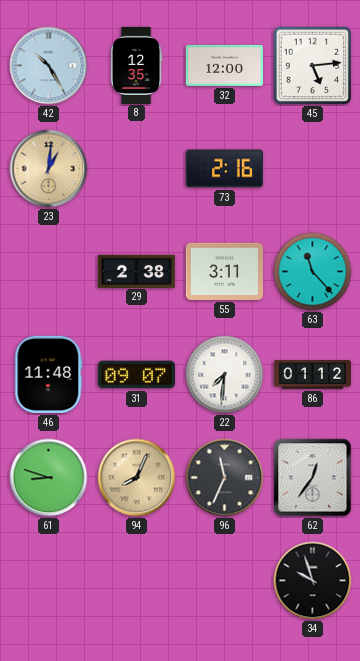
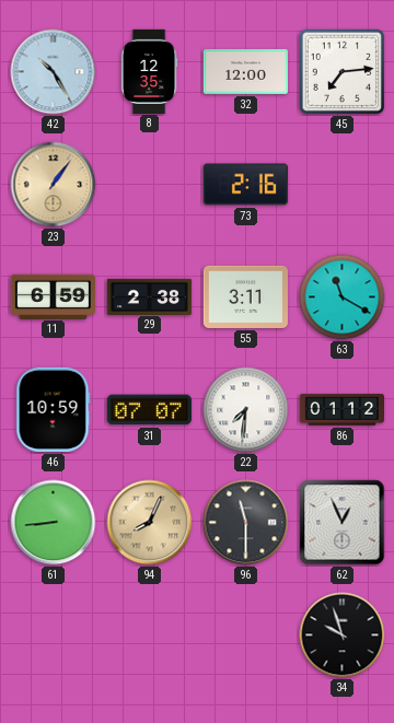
45: 5:14 -> 7:14
23: 1:01 -> 1:06
11: none -> 6:59
63: 11:23 -> 11:20
46: 11:48 -> 10:59
31: 09:07 -> 07:07
61: 8:48 -> 8:44
96: 11:34 -> 11:30
62: 12:36 -> 12:56
